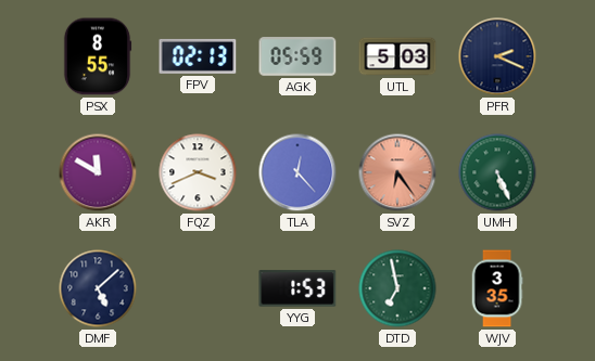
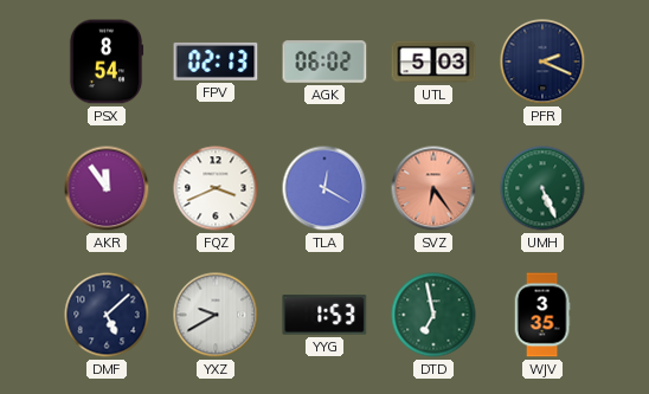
PSX: 8:55 -> 8:54
AGK: 05:59 -> 06:02
AKR: 11:50 -> 11:54
TLA: 12:23 -> 12:20
YXZ: none -> 9:40
